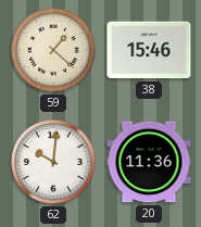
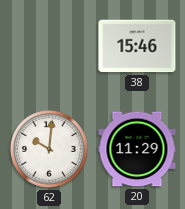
59: 1:22 -> none
20: 11:36 -> 11:29
